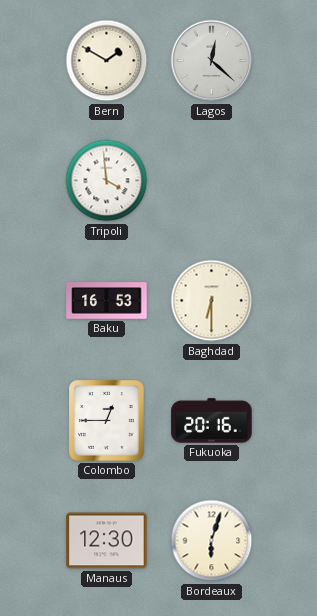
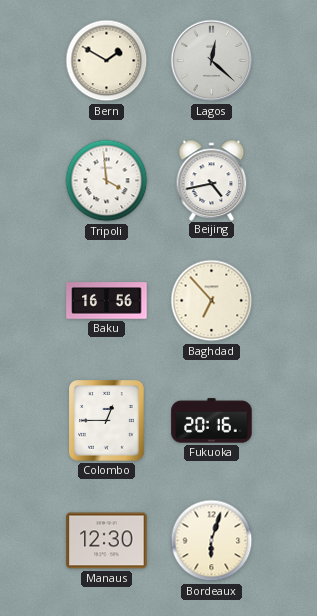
Beijing: none -> 4:43
Baku: 16:53 -> 16:56
Baghdad: 6:30 -> 6:53
